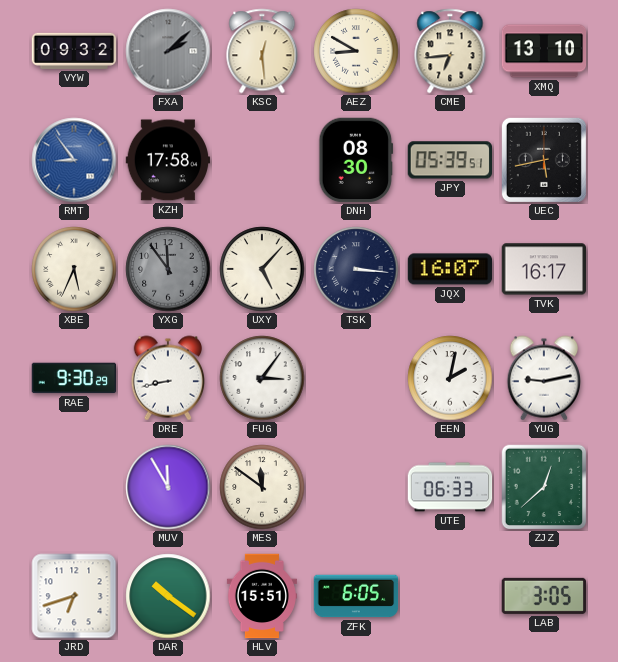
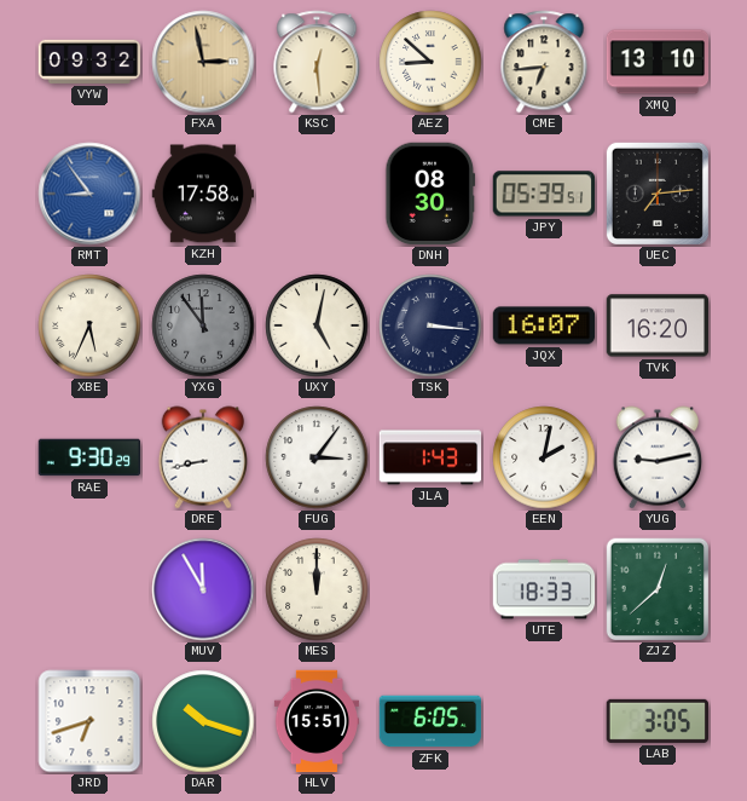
FXA: 2:08 -> 2:58
FXA dial: grey -> champagne
AEZ: 8:50 -> 8:52
UEC: 5:43 -> 7:14
UXY: 5:07 -> 5:02
TVK: 16:17 -> 16:20
JLA: none -> 1:43
MES: 11:51 -> 12:00
UTE: 06:33 -> 18:33
DAR: 10:21 -> 10:18
